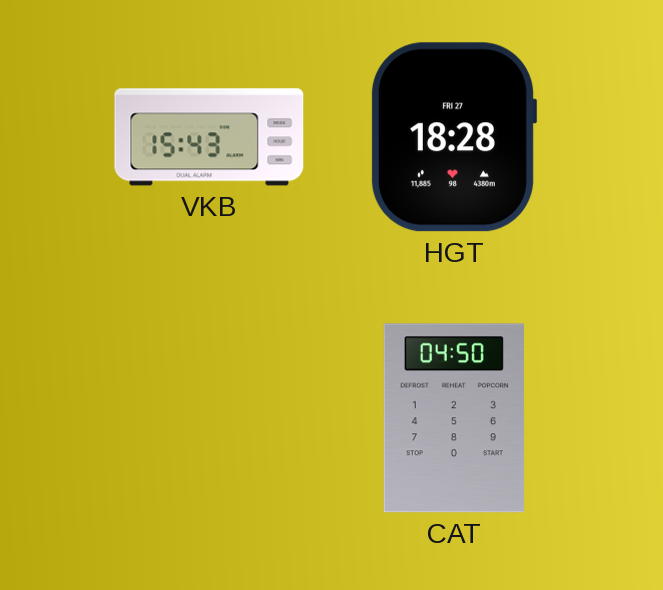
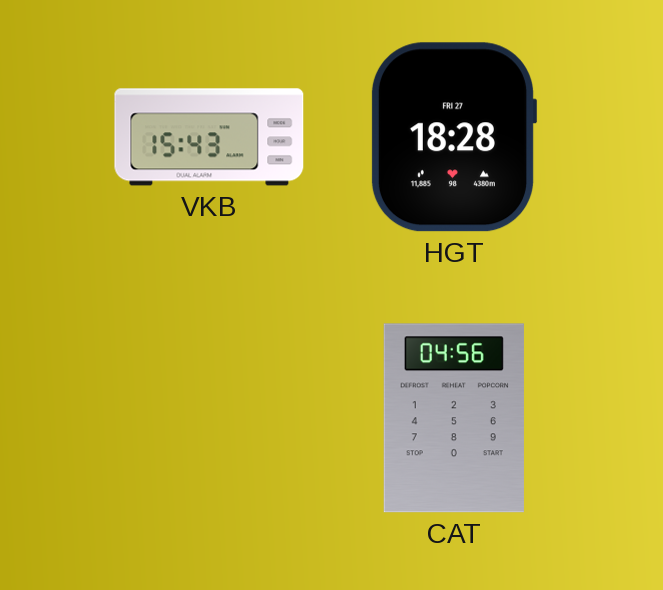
CAT: 04:50 -> 04:56
